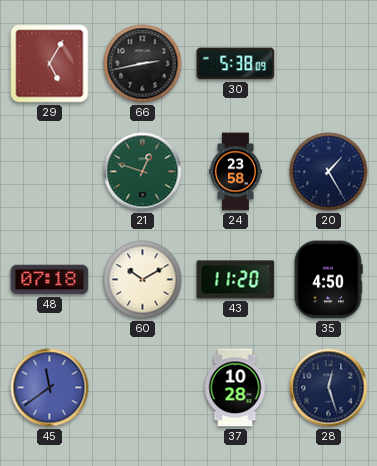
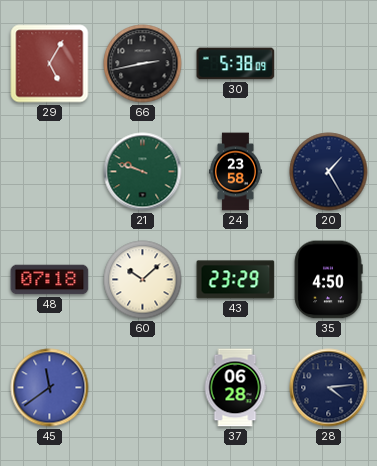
21: 12:48 -> 9:48
60: 10:10 -> 10:08
43: 11:20 -> 23:29
37: 10:28 -> 06:28
28: 12:27 -> 4:14
